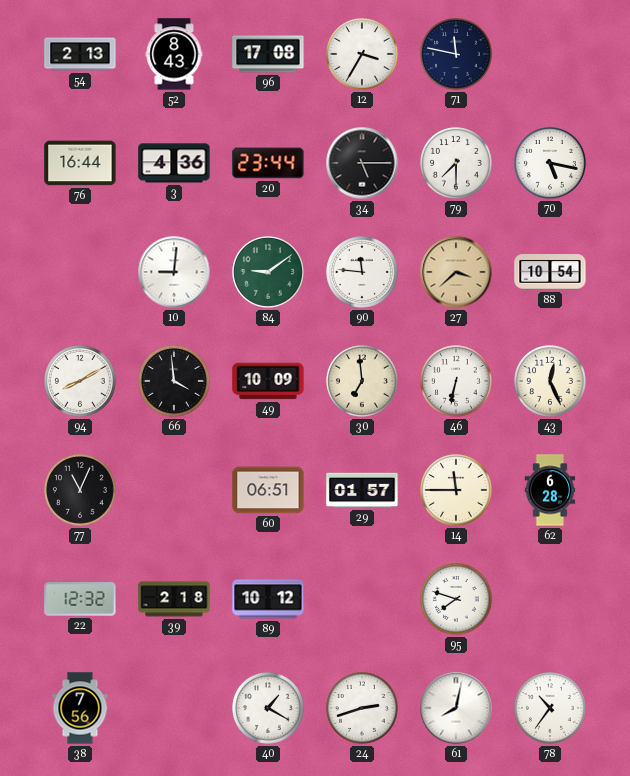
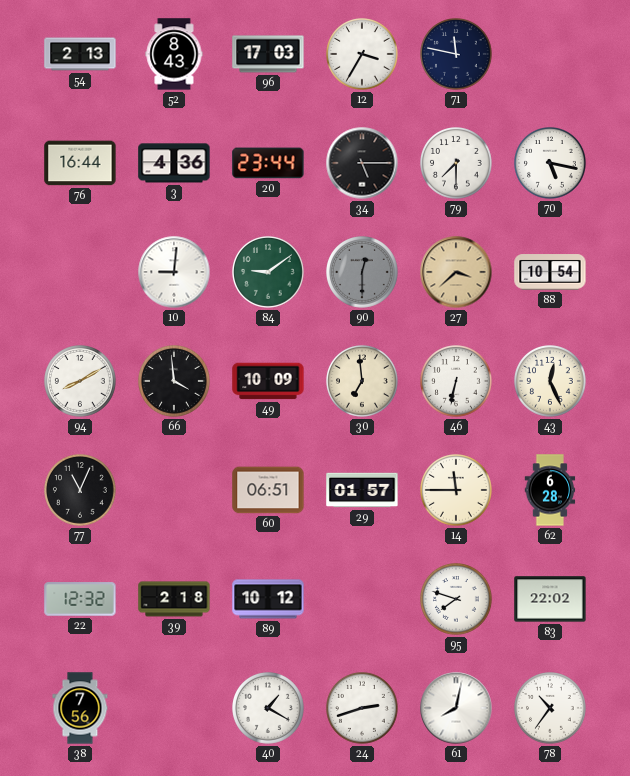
96: 17:08 -> 17:03
90: 11:46 -> 12:30
90 dial: white -> grey
83: none -> 22:02
